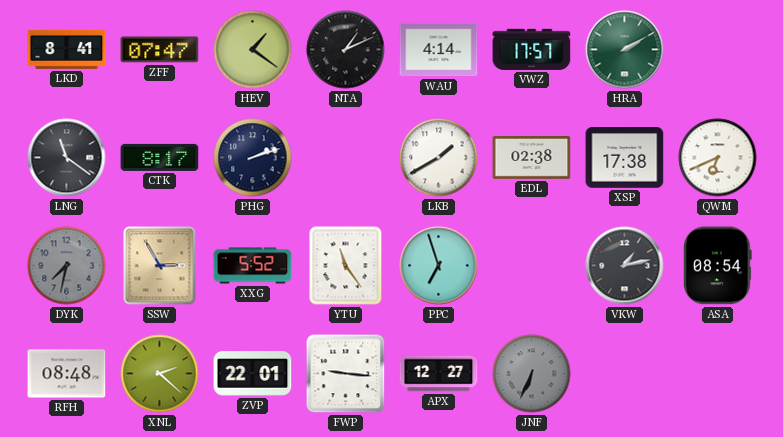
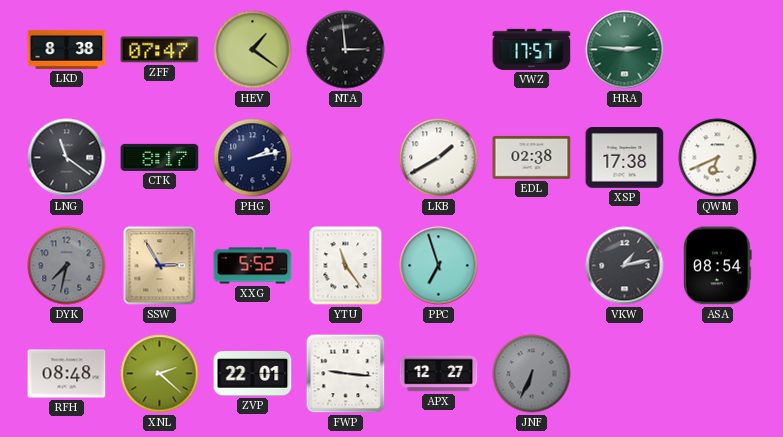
LKD: 8:41 -> 8:38
NTA: 1:11 -> 2:59
WAU: 4:14 -> none
HRA: 2:10 -> 2:46
PHG: 2:12 -> 2:13
